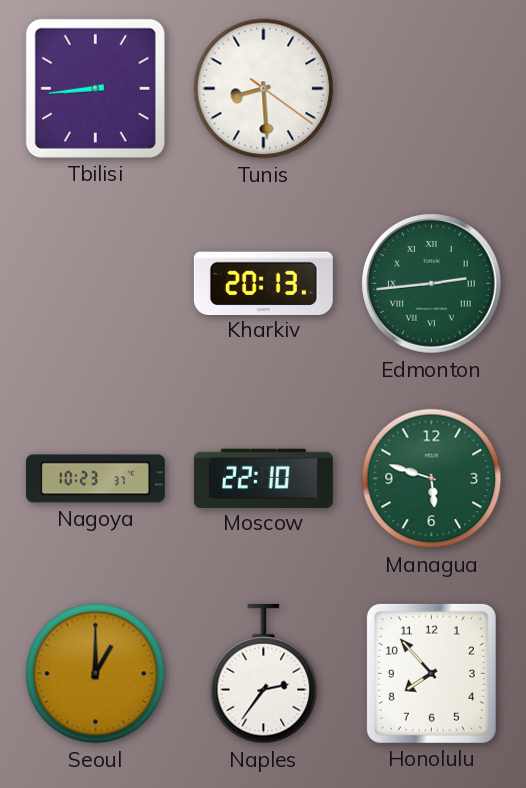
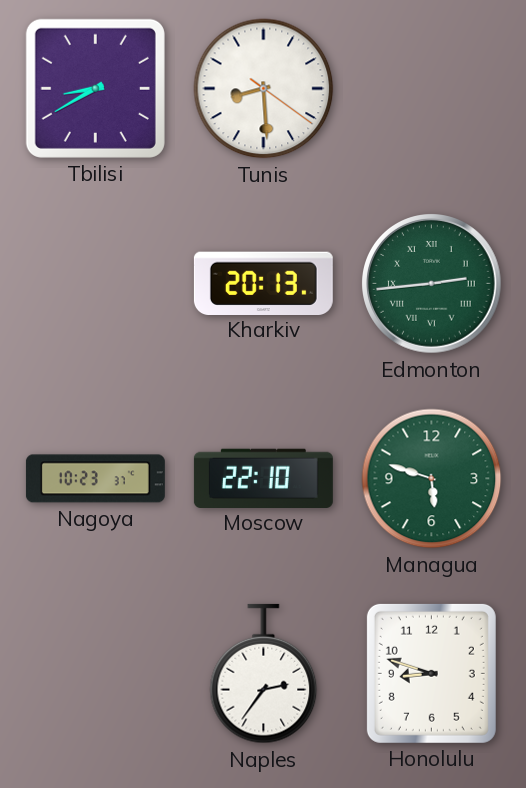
Tbilisi: 8:44 -> 8:40
Seoul: 1:00 -> none
Honolulu: 7:53 -> 8:48
